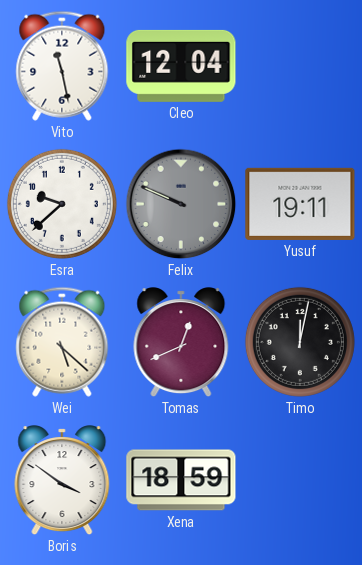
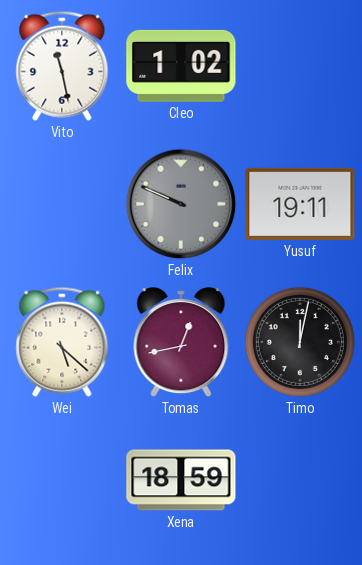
Cleo: 12:04 -> 1:02
Esra: 9:38 -> none
Tomas: 12:41 -> 12:43
Boris: 3:51 -> none
